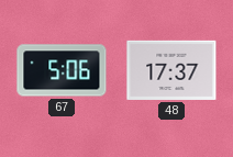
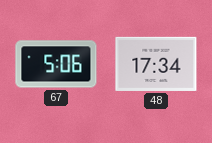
48: 17:37 -> 17:34
